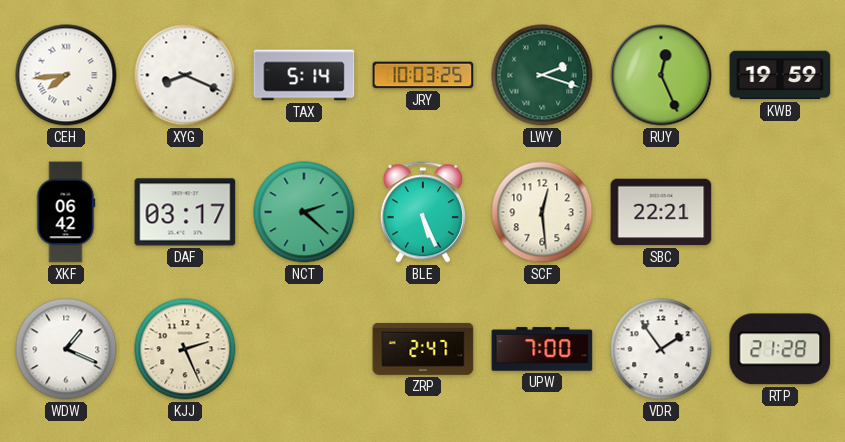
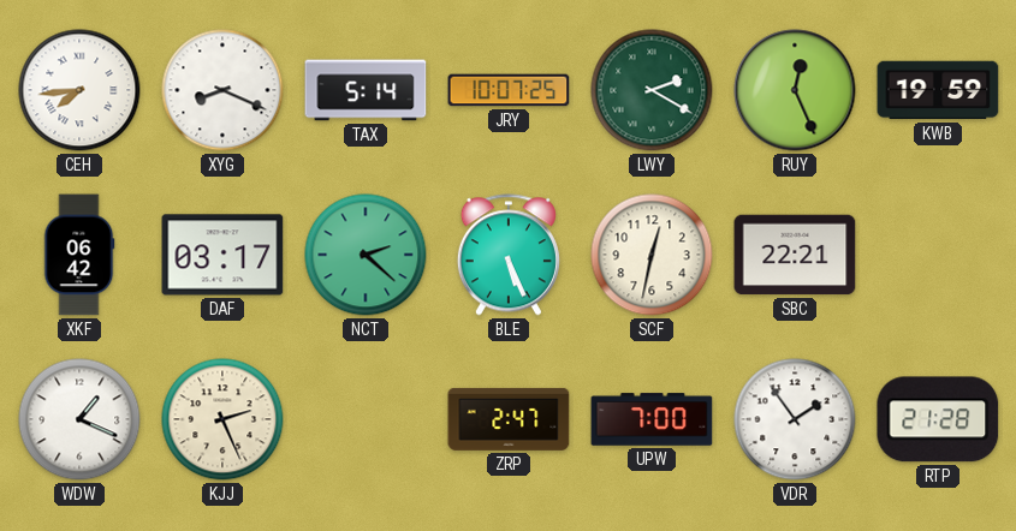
JRY: 10:03 -> 10:07
LWY: 2:18 -> 2:20
SCF: 12:29 -> 12:32
